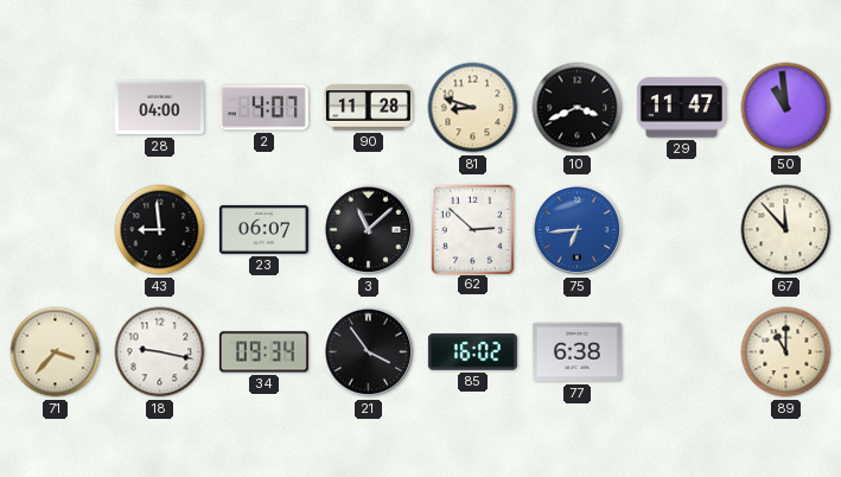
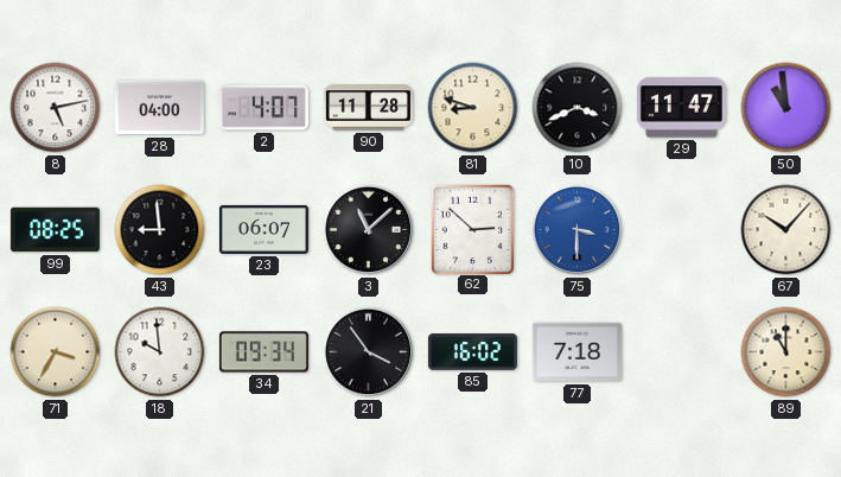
8: none -> 5:13
99: none -> 08:25
75: 6:44 -> 3:30
67: 11:53 -> 10:07
71: 3:37 -> 3:35
18: 9:17 -> 9:59
77: 6:38 -> 7:18
